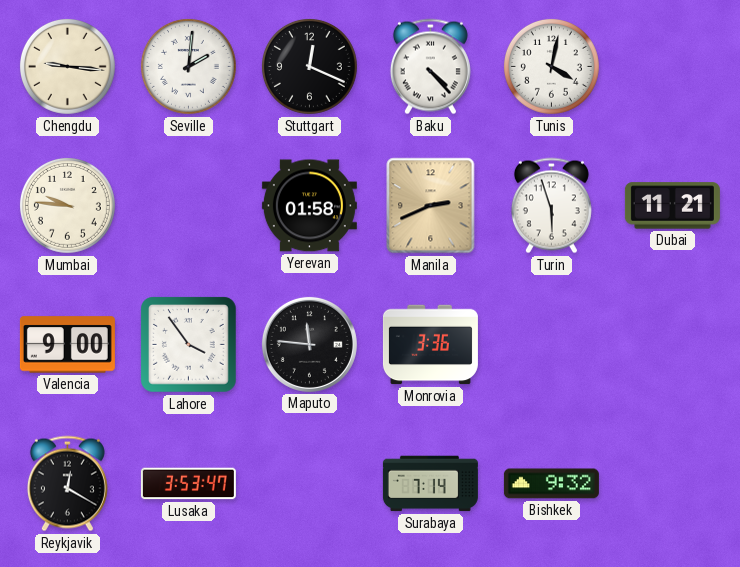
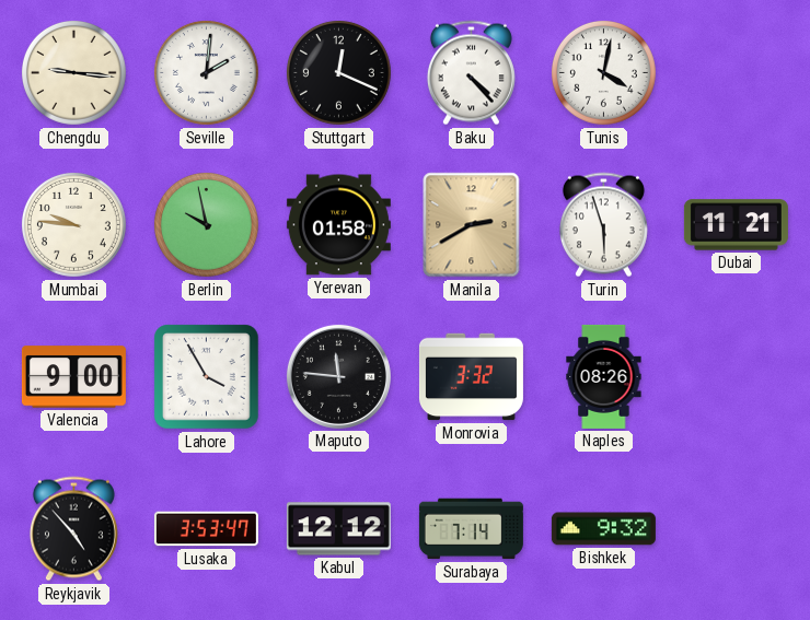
Berlin: none -> 9:58
Manila: 2:41 -> 2:40
Lahore: 3:54 -> 3:55
Monrovia: 3:36 -> 3:32
Naples: none -> 08:26
Reykjavik: 12:20 -> 4:53
Kabul: none -> 12:12
